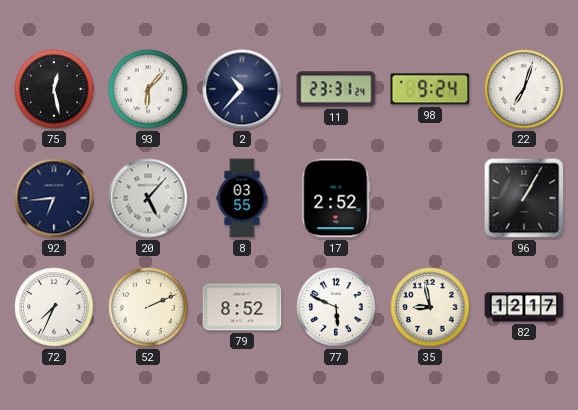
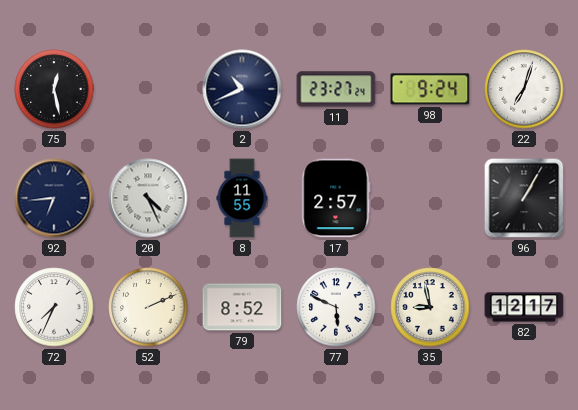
93: 6:07 -> none
2: 10:37 -> 10:41
11: 23:31 -> 23:27
20: 5:07 -> 4:26
8: 03:55 -> 11:55
17: 2:52 -> 2:57
